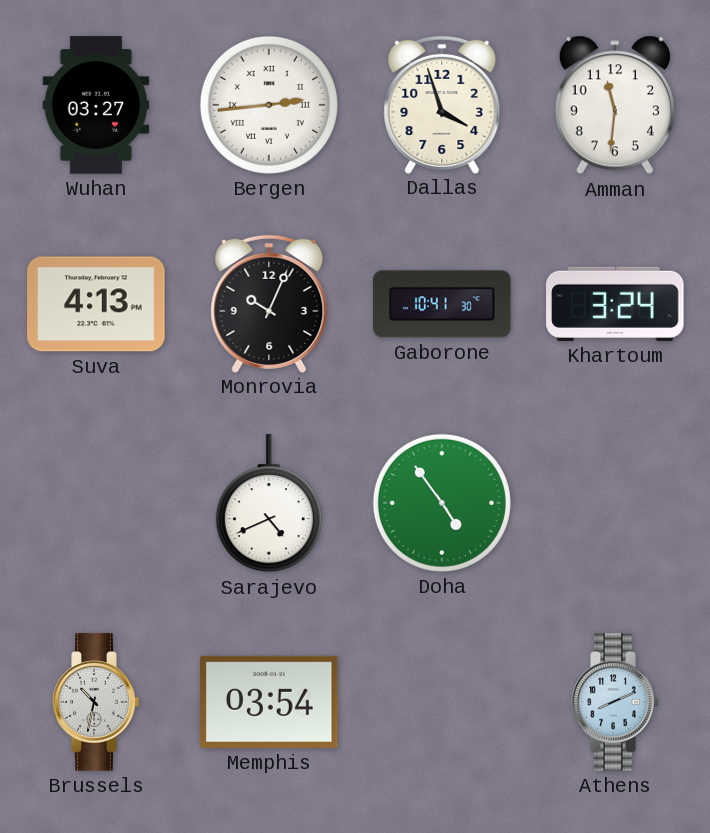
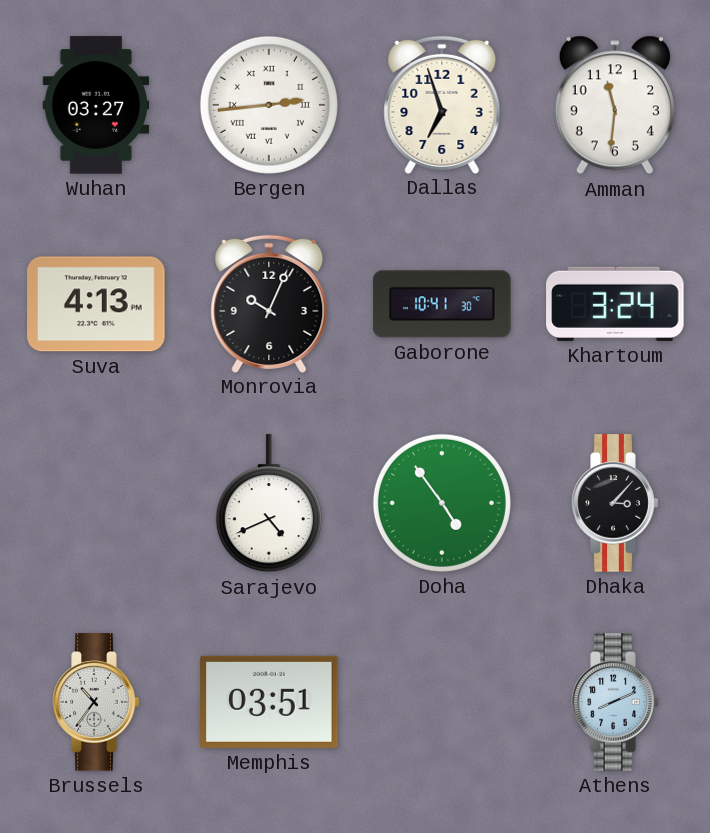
Dallas: 3:57 -> 6:57
Dhaka: none -> 3:07
Brussels: 10:32 -> 10:36
Memphis: 03:54 -> 03:51
